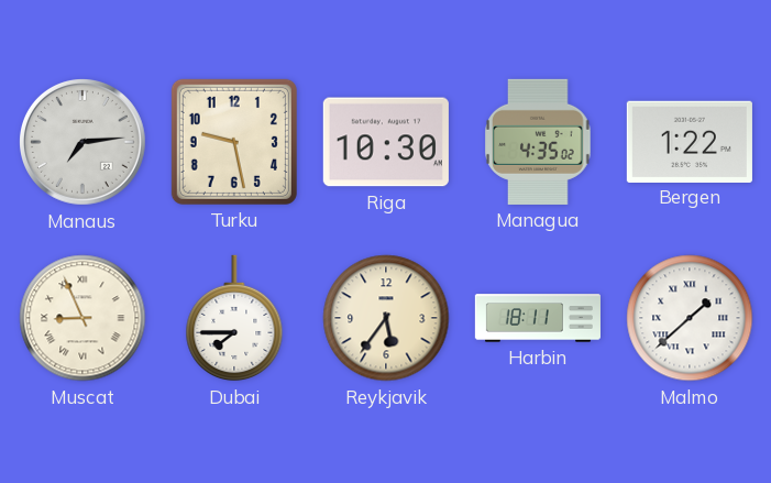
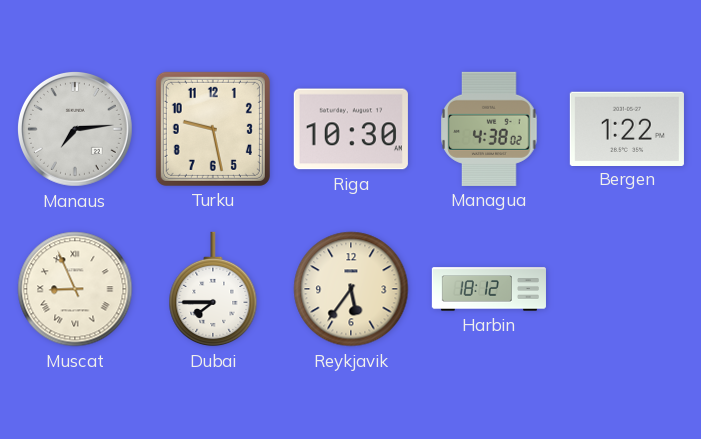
Managua: 4:35 -> 4:38
Harbin: 18:11 -> 18:12
Malmo: 1:38 -> none
